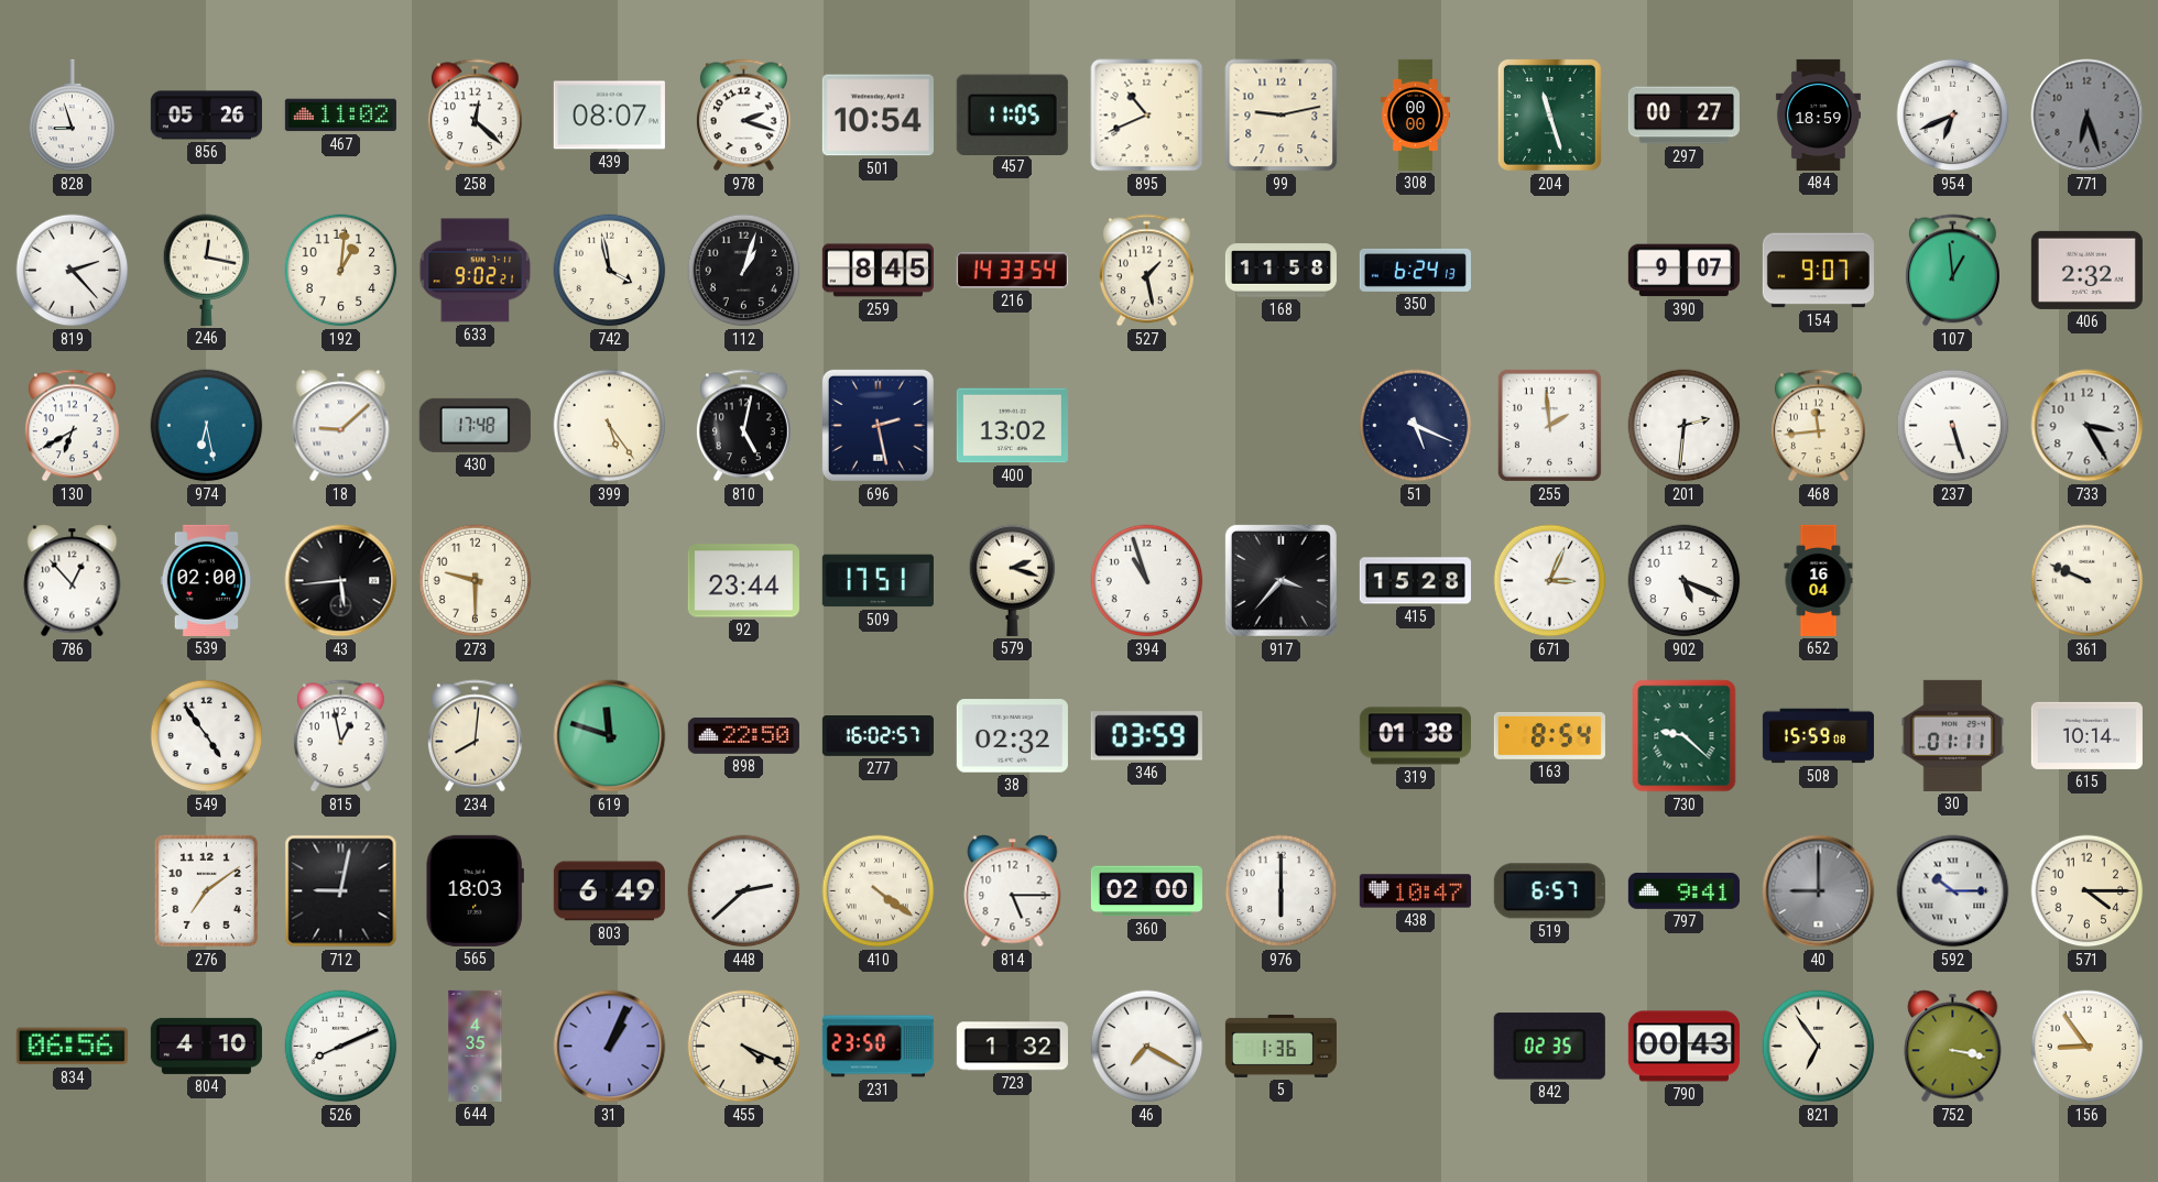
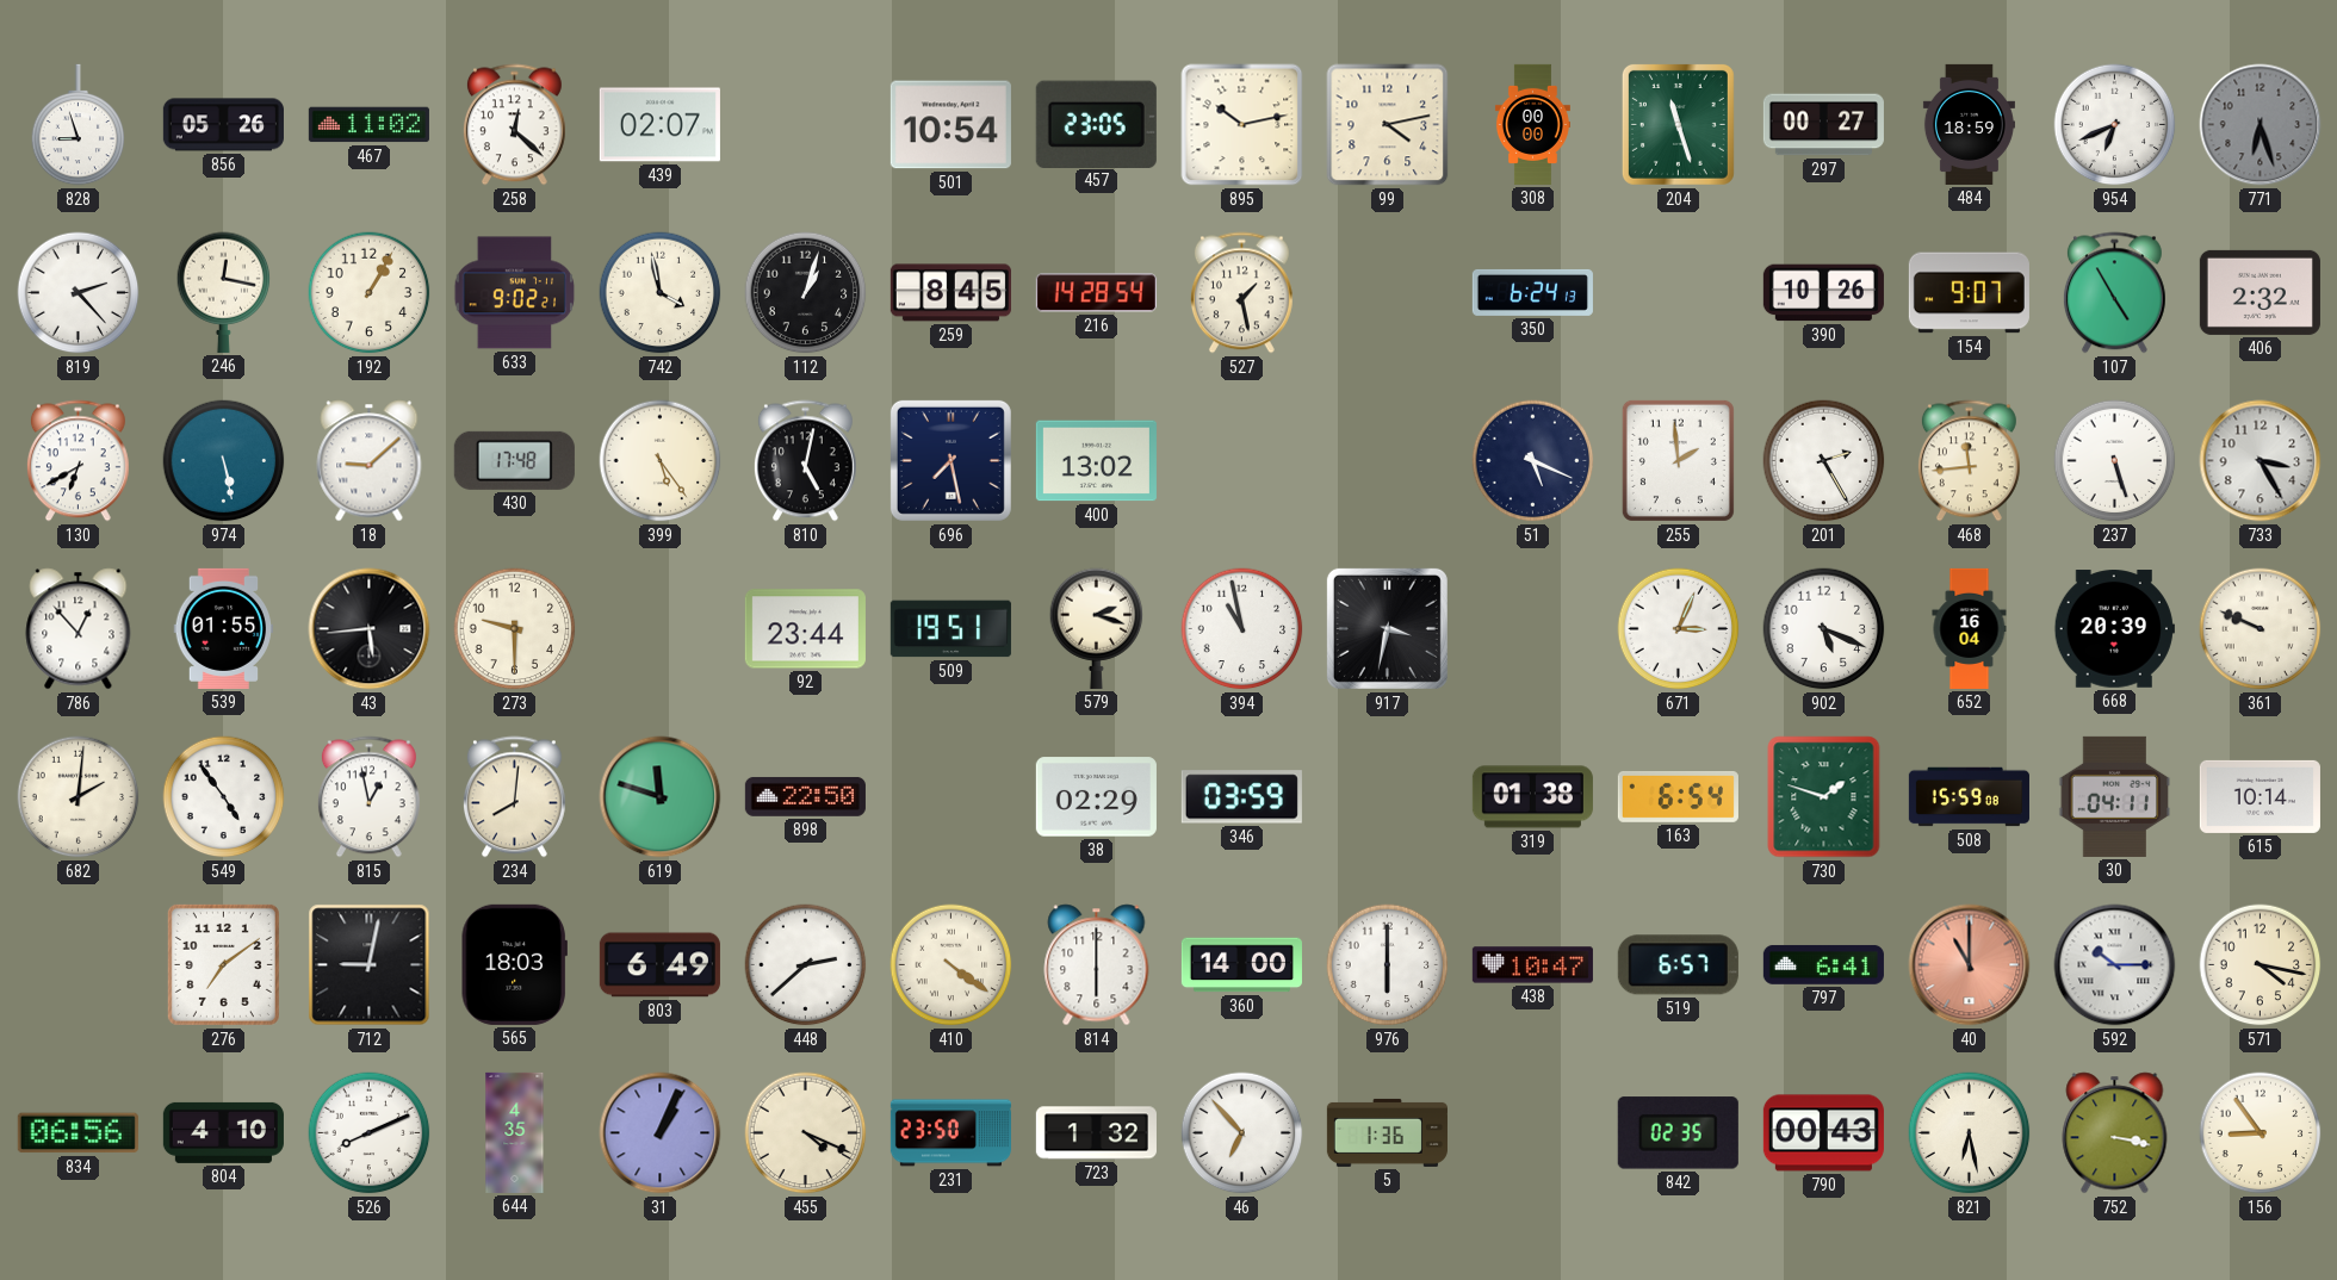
439: 08:07 -> 02:07
978: 2:18 -> none
457: 11:05 -> 23:05
895: 10:41 -> 10:13
99: 9:13 -> 4:13
192: 1:01 -> 1:05
216: 14:33 -> 14:28
168: 11:58 -> none
390: 9:07 -> 10:26
107: 12:59 -> 4:55
974: 6:28 -> 5:28
696: 2:28 -> 7:28
201: 2:31 -> 2:25
539: 02:00 -> 01:55
509: 17:51 -> 19:51
394: 10:57 -> 10:58
917: 3:37 -> 3:32
415: 15:28 -> none
668: none -> 20:39
682: none -> 2:01
277: 16:02 -> none
38: 02:32 -> 02:29
163: 8:54 -> 6:54
730: 9:22 -> 1:48
30: 01:11 -> 04:11
814: 5:15 -> 6:00
360: 02:00 -> 14:00
797: 9:41 -> 6:41
40: 9:00 -> 11:00
40 dial: grey -> salmon
571: 4:15 -> 4:17
46: 7:20 -> 6:53
821: 6:54 -> 6:28
